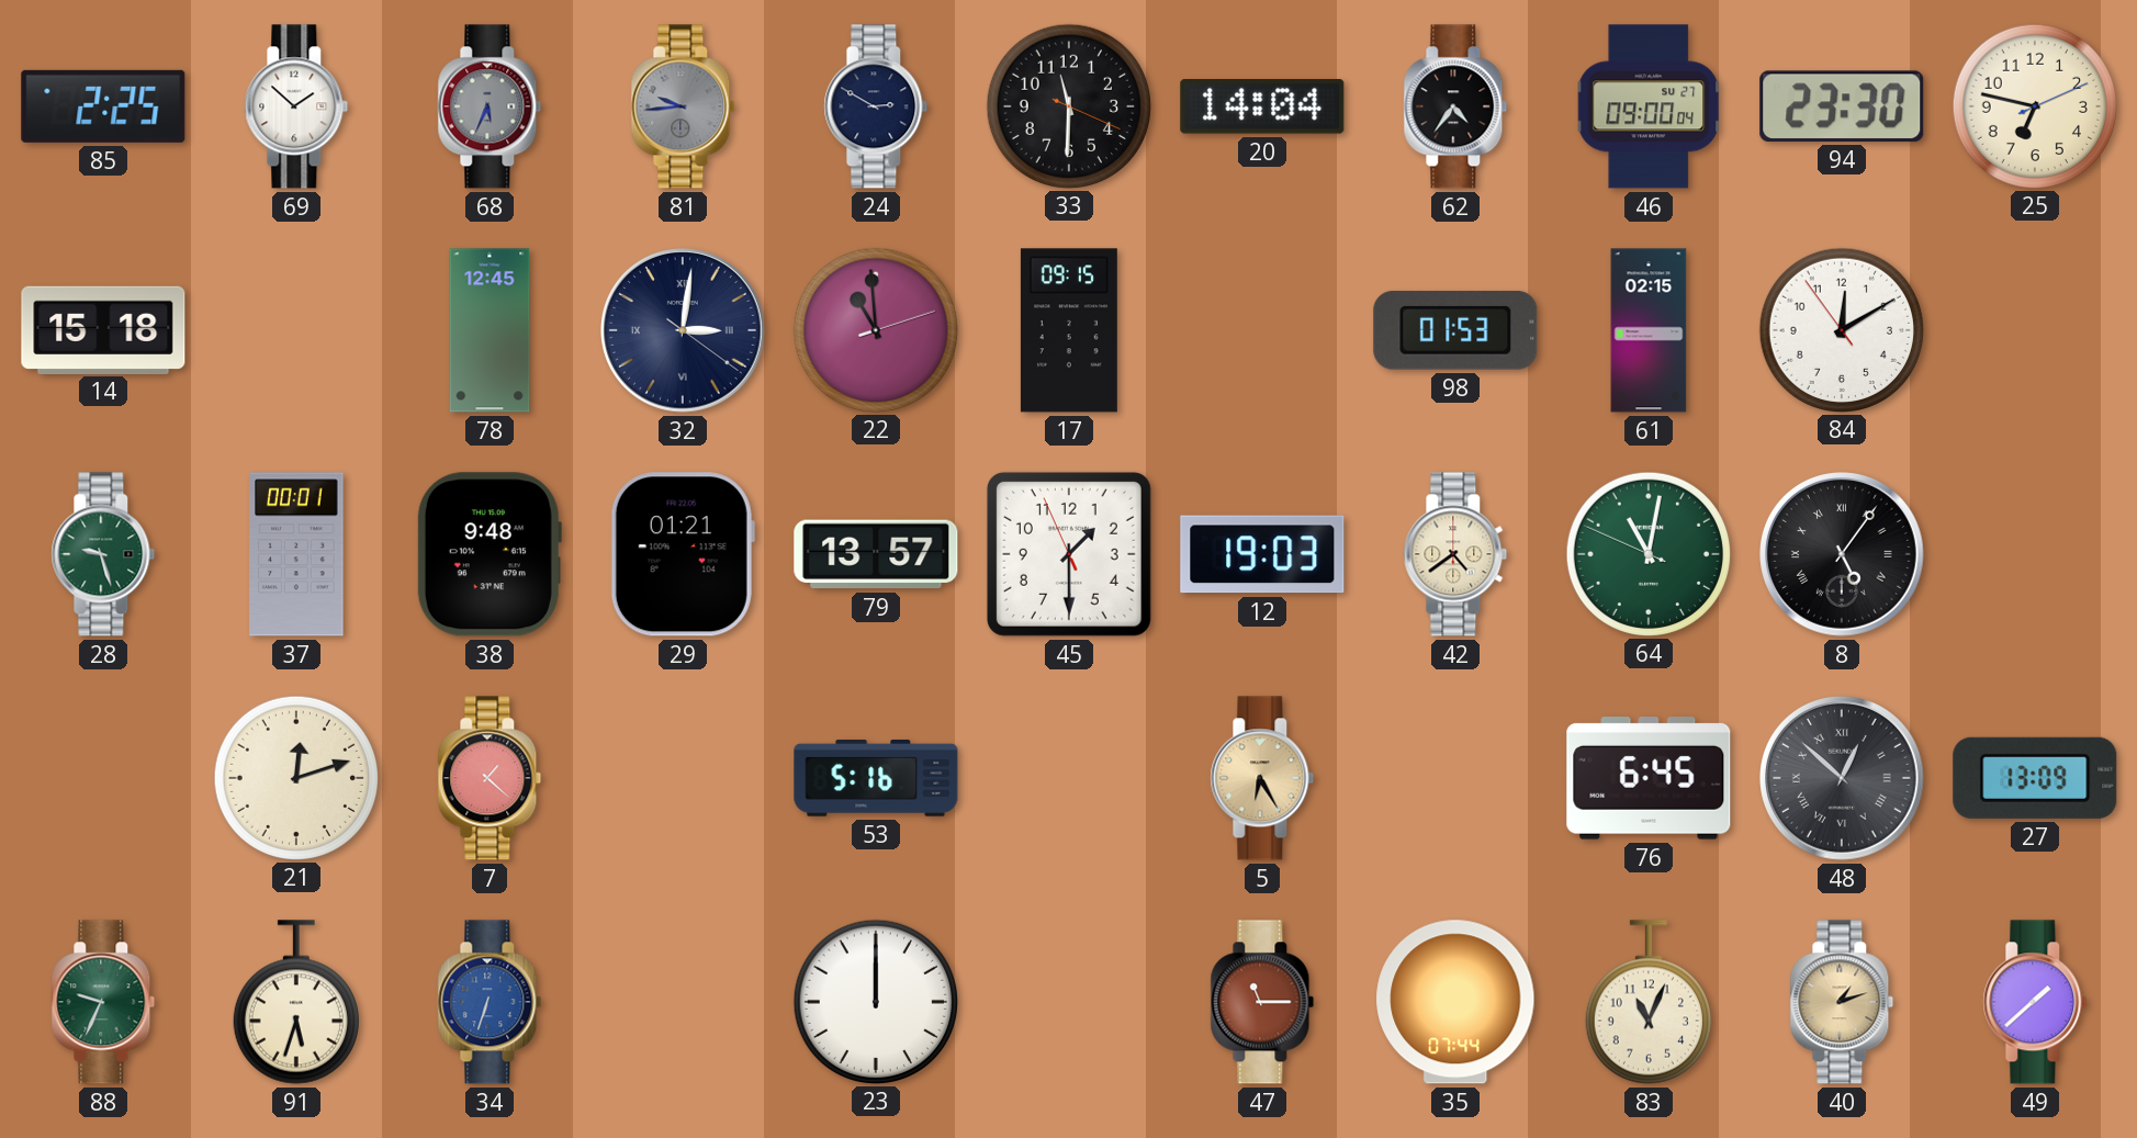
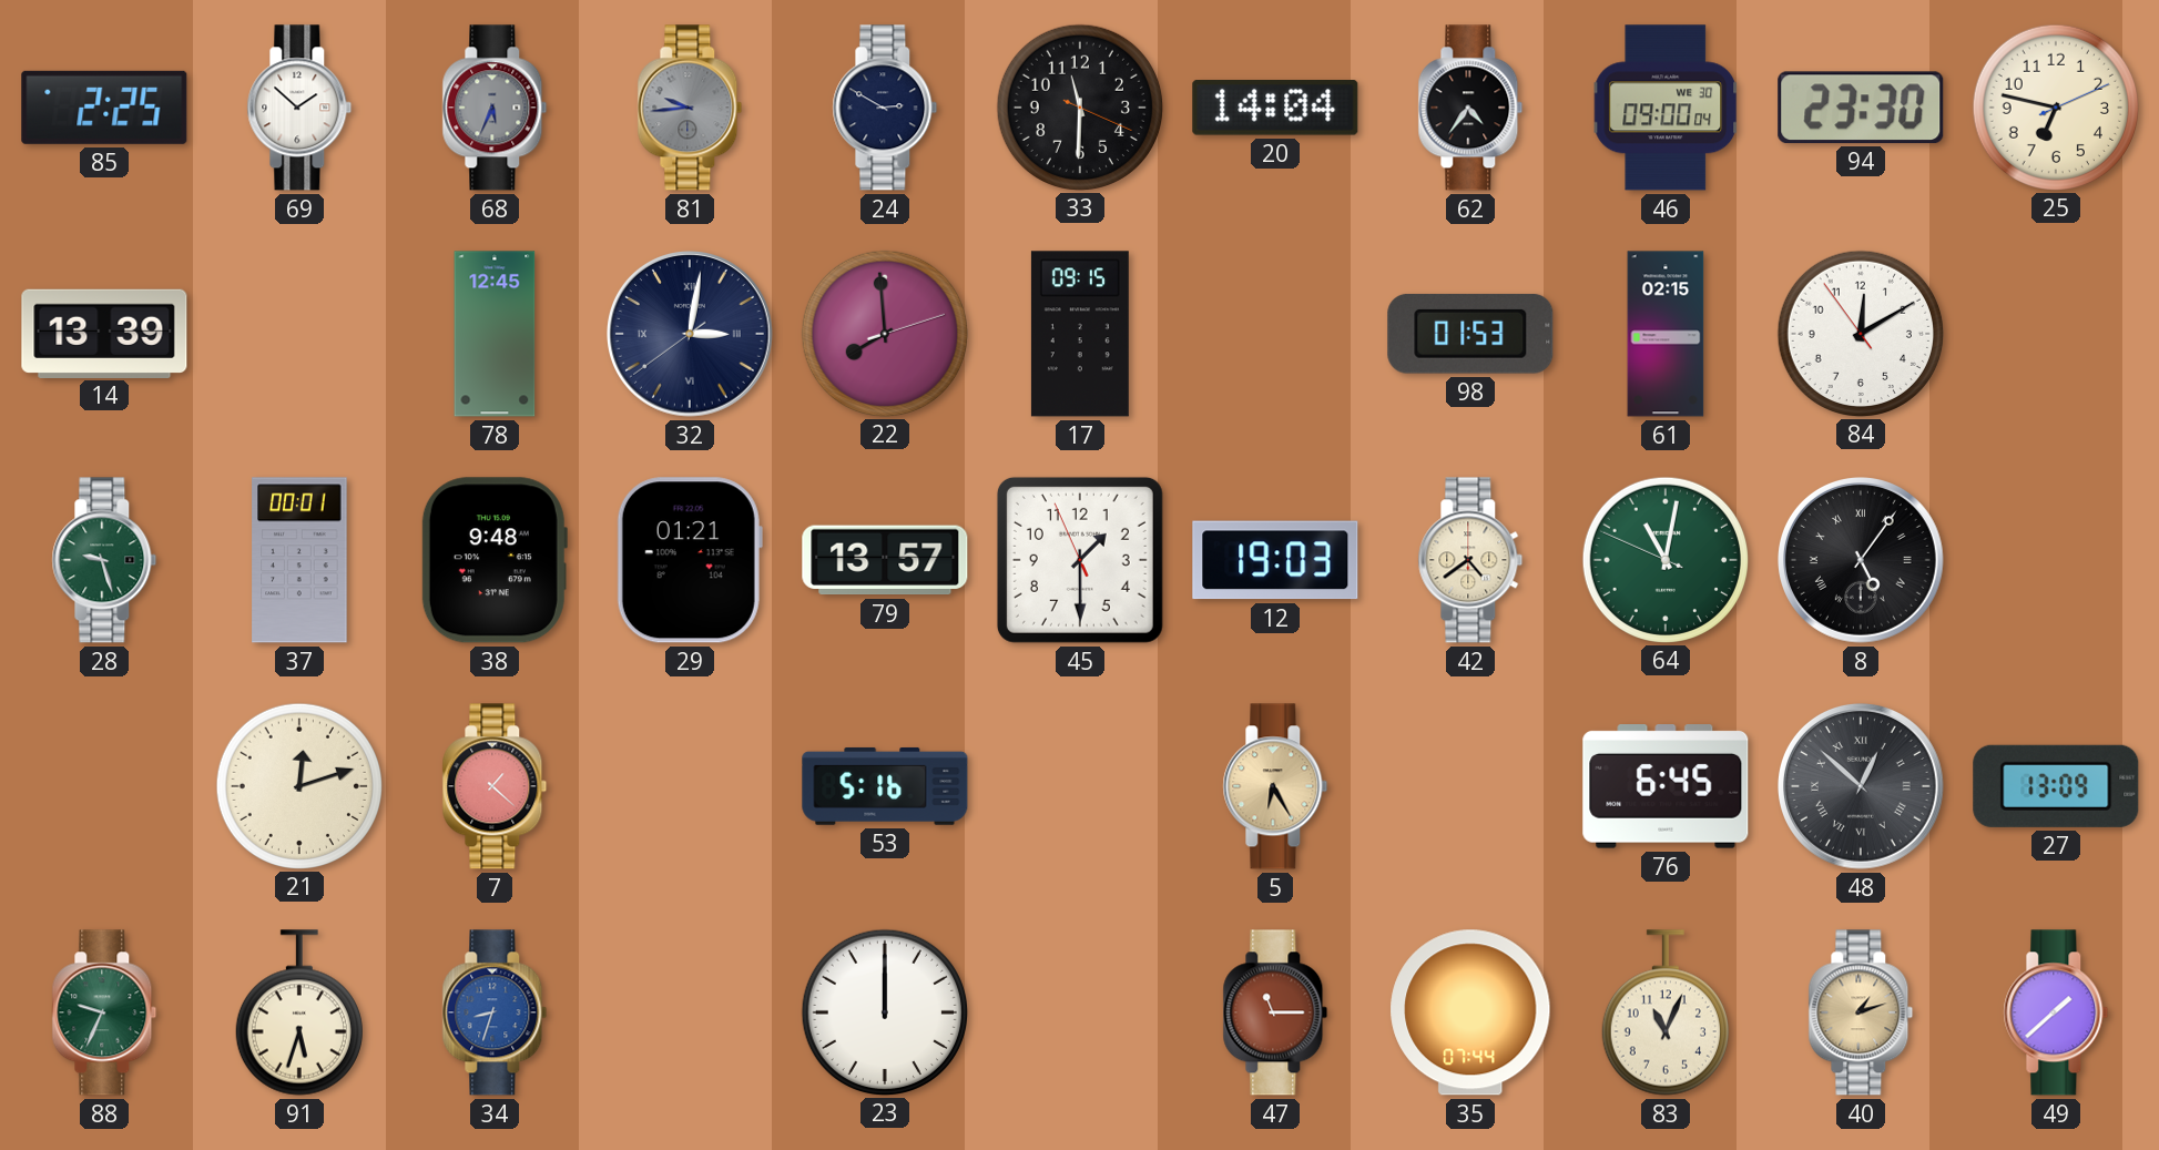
46 date: SU 27 -> WE 30
14: 15:18 -> 13:39
32: 3:01:21 -> 3:01:39
22: 10:59 -> 7:59
34: 6:33 -> 8:33
